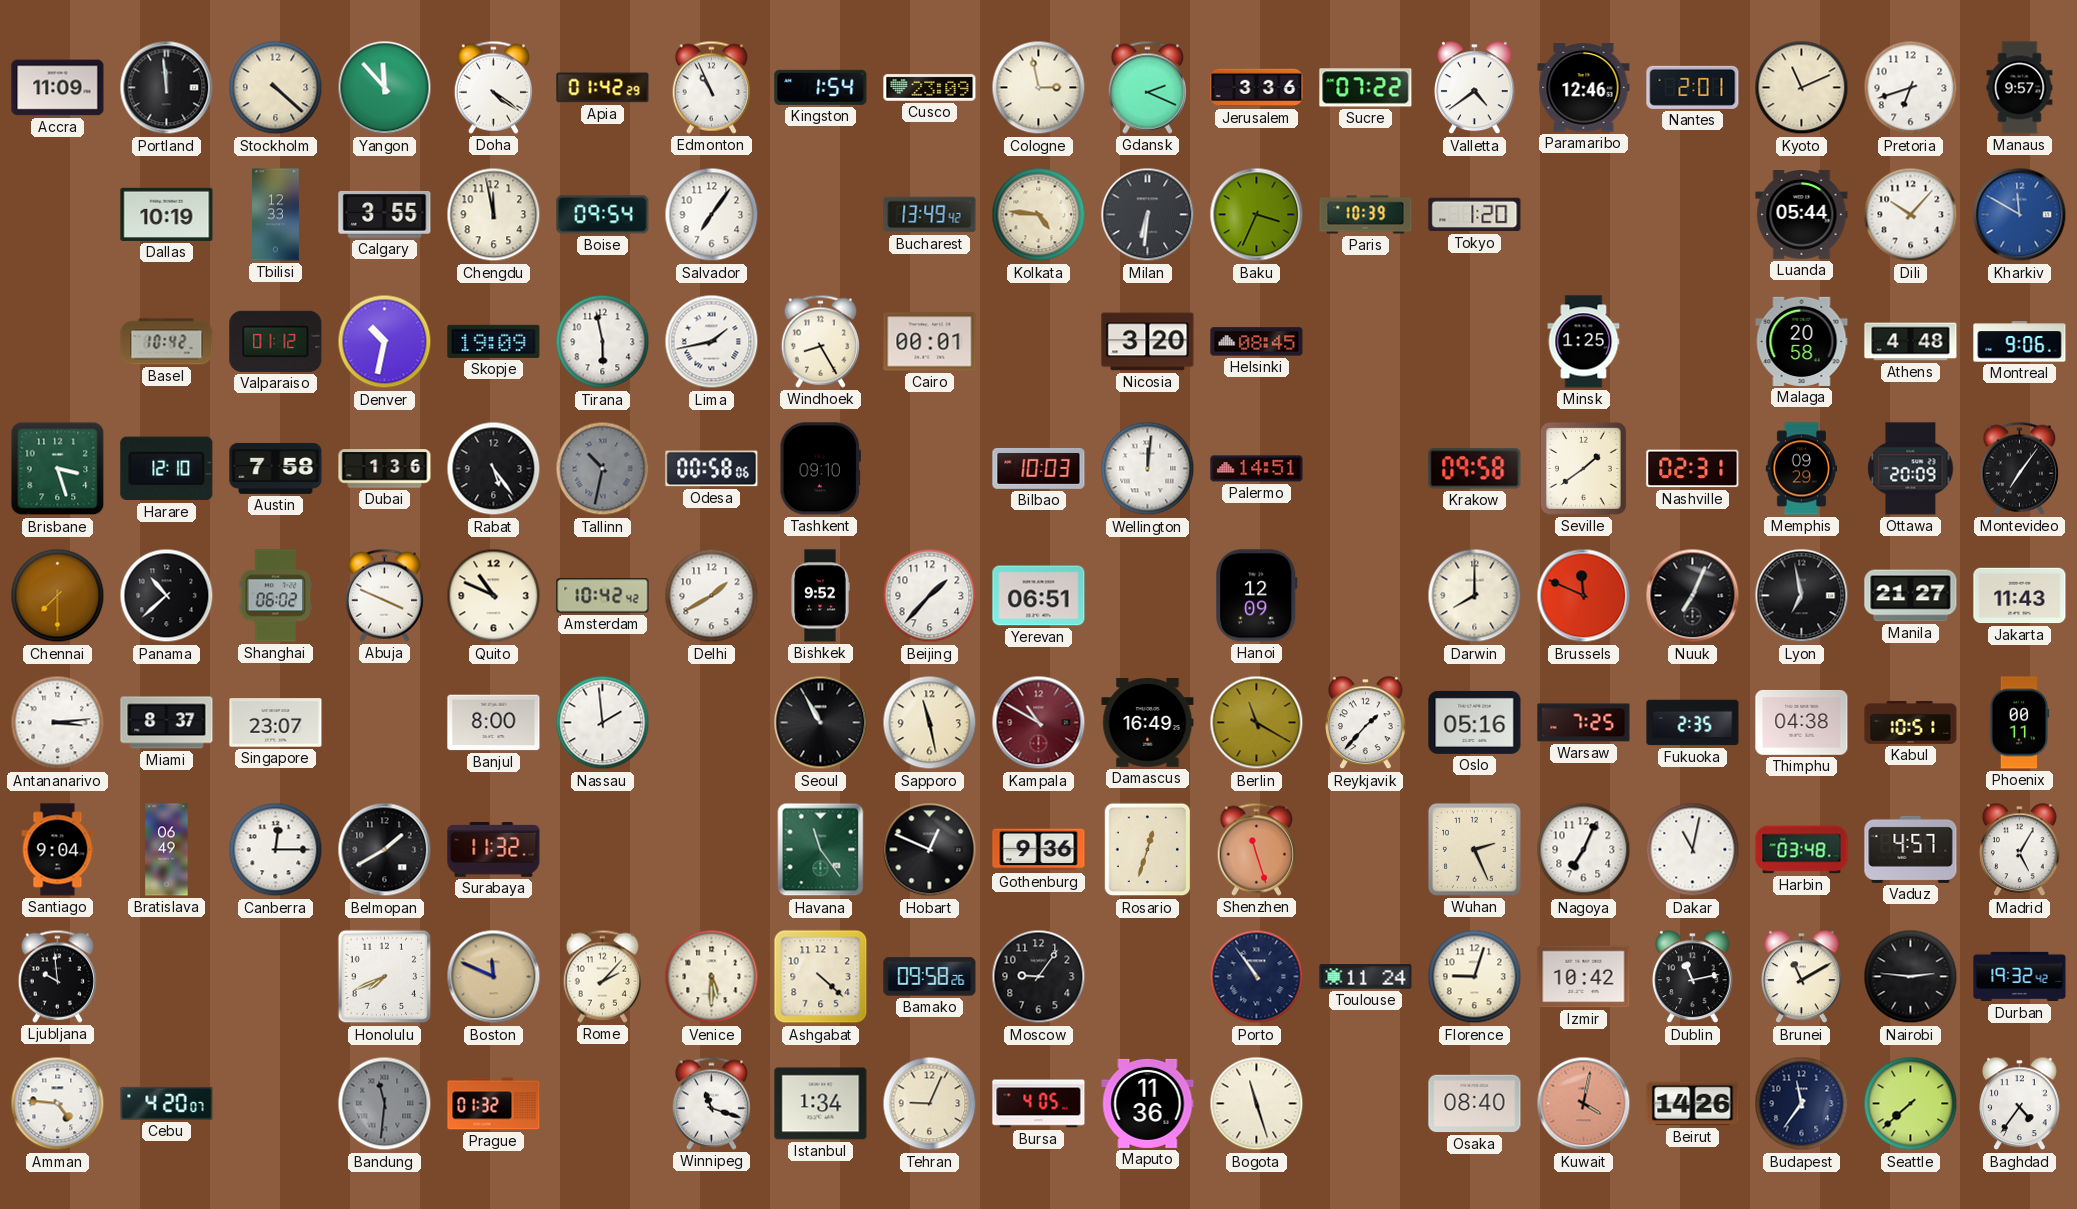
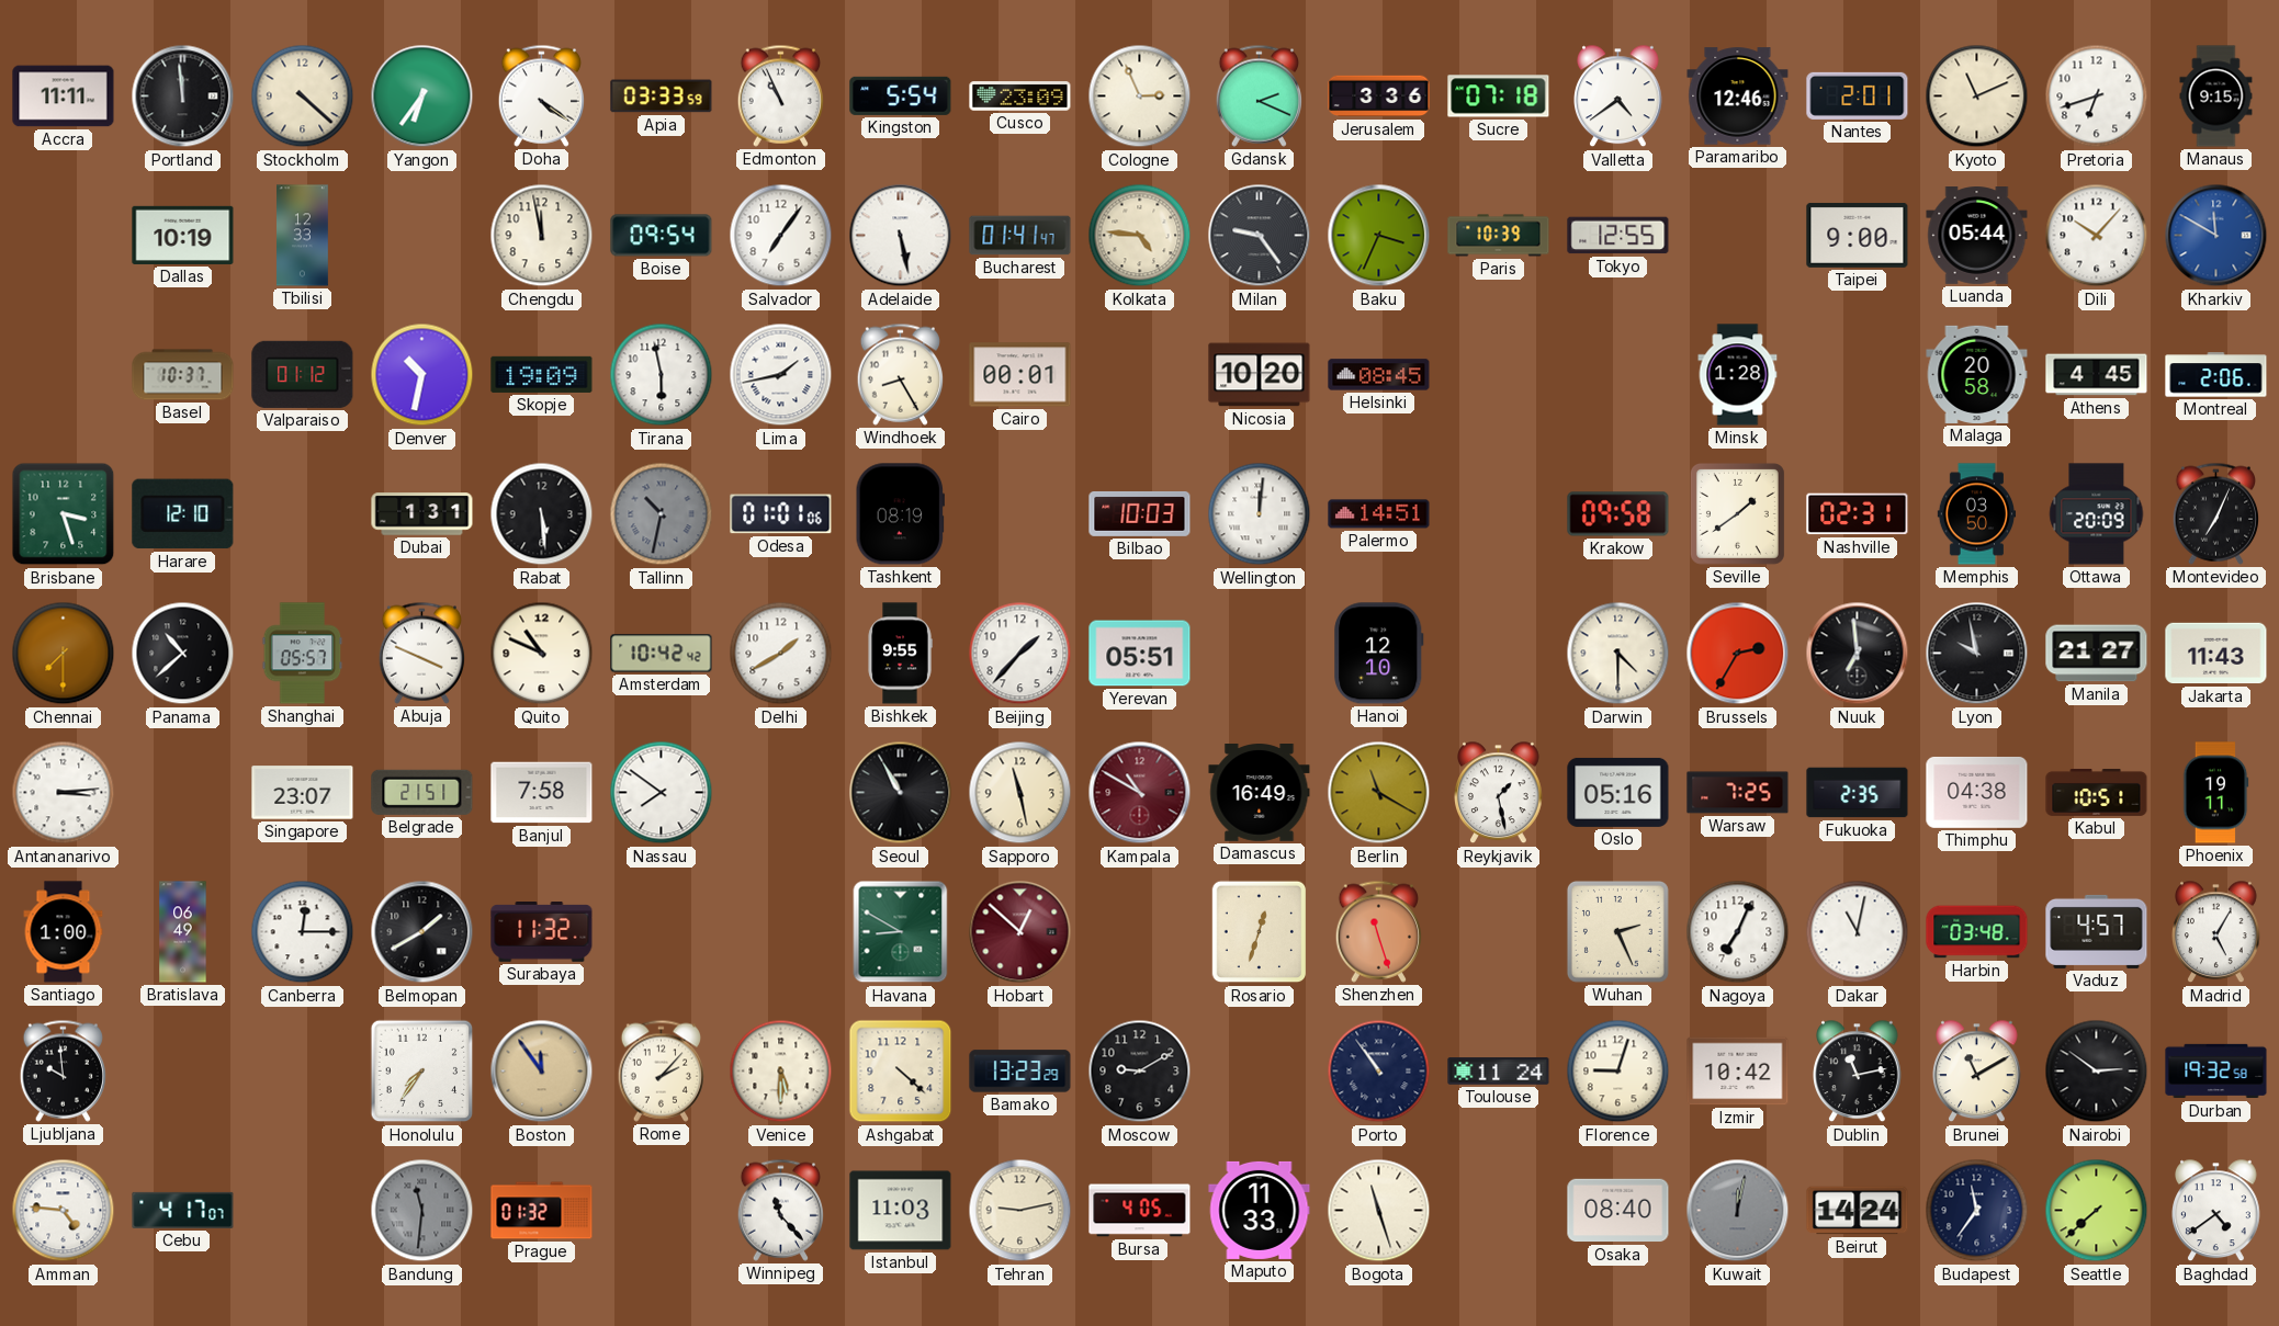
Accra: 11:09 -> 11:11
Yangon: 11:53 -> 6:36
Apia: 01:42 -> 03:33
Kingston: 1:54 -> 5:54
Cologne: 2:58 -> 2:56
Sucre: 07:22 -> 07:18
Manaus: 9:57 -> 9:15
Calgary: 3:55 -> none
Adelaide: none -> 5:28
Bucharest: 13:49 -> 01:41
Milan: 6:31 -> 9:24
Tokyo: 1:20 -> 12:55
Taipei: none -> 9:00
Basel: 10:42 -> 10:37
Nicosia: 3:20 -> 10:20
Minsk: 1:25 -> 1:28
Athens: 4:48 -> 4:45
Montreal: 9:06 -> 2:06
Austin: 7:58 -> none
Dubai: 1:36 -> 1:31
Rabat: 5:24 -> 5:29
Odesa: 00:58 -> 01:01
Tashkent: 09:10 -> 08:19
Memphis: 09:29 -> 03:50
Montevideo: 7:06 -> 7:04
Shanghai: 06:02 -> 05:57
Bishkek: 9:52 -> 9:55
Yerevan: 06:51 -> 05:51
Hanoi: 12:09 -> 12:10
Darwin: 8:00 -> 4:30
Brussels: 11:49 -> 2:35
Nuuk: 7:04 -> 6:59
Lyon: 6:58 -> 9:58
Miami: 8:37 -> none
Belgrade: none -> 21:51
Banjul: 8:00 -> 7:58
Nassau: 1:59 -> 7:51
Reykjavik: 1:37 -> 1:28
Phoenix: 00:11 -> 19:11
Santiago: 9:04 -> 1:00
Havana: 11:24 -> 8:50
Hobart: 12:49 -> 12:52
Hobart dial: black -> burgundy
Gothenburg: 9:36 -> none
Honolulu: 7:41 -> 7:36
Boston: 11:49 -> 11:54
Bamako: 09:58 -> 13:23
Moscow: 9:06 -> 9:10
Nairobi: 2:46 -> 2:51
Durban: 19:32:42 -> 19:32:58
Cebu: 4:20 -> 4:17
Winnipeg: 11:18 -> 11:23
Istanbul: 1:34 -> 11:03
Tehran: 9:04 -> 9:13
Maputo: 11:36 -> 11:33
Kuwait: 4:02 -> 12:02
Kuwait dial: salmon -> grey
Beirut: 14:26 -> 14:24
Baghdad: 4:36 -> 4:39
